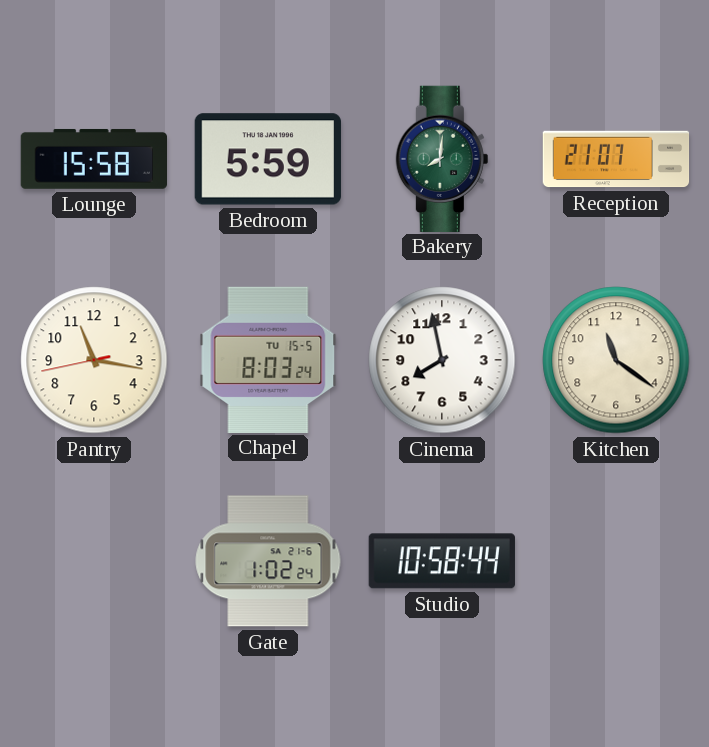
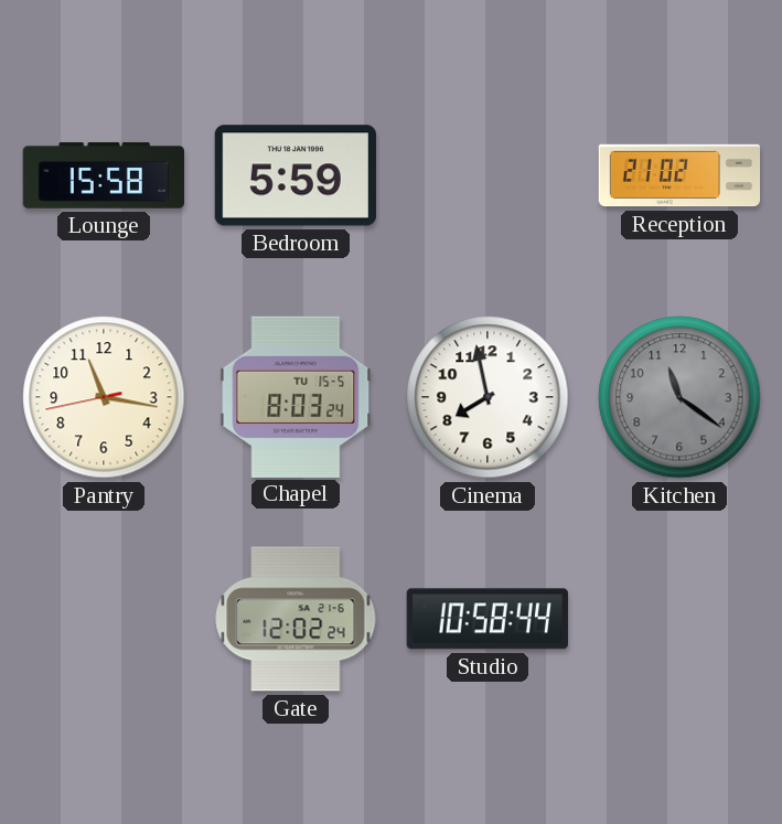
Bakery: 8:01 -> none
Reception: 21:07 -> 21:02
Kitchen dial: cream -> grey
Gate: 1:02 -> 12:02
